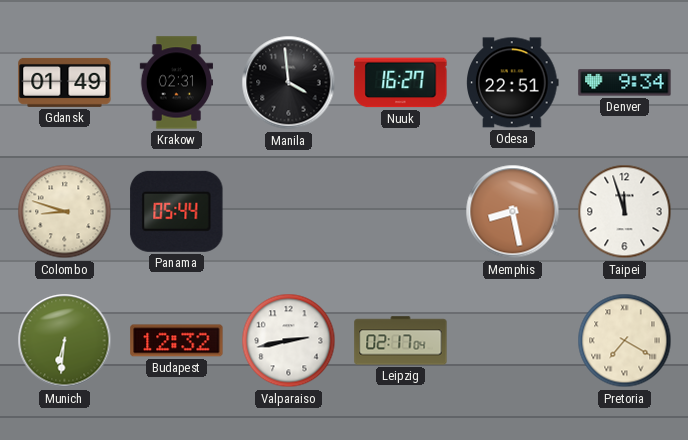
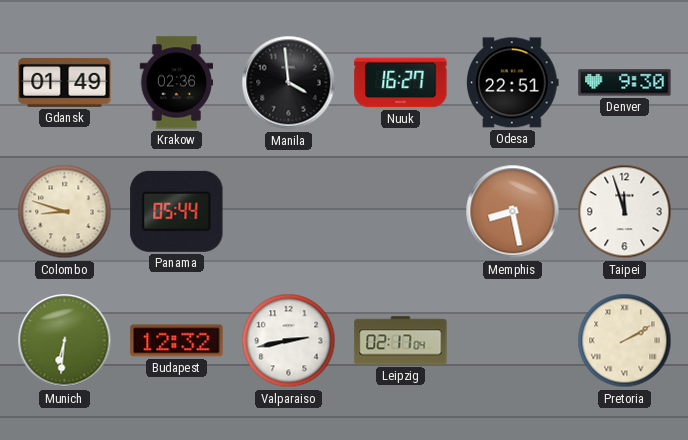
Krakow: 02:31 -> 02:36
Denver: 9:34 -> 9:30
Pretoria: 7:20 -> 2:10
